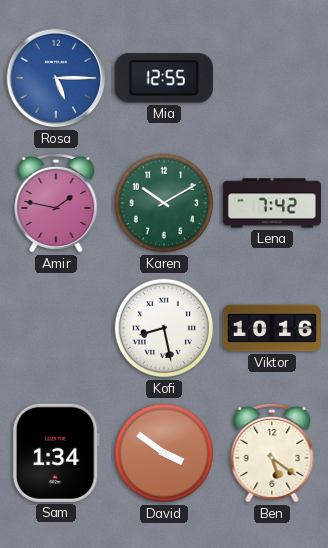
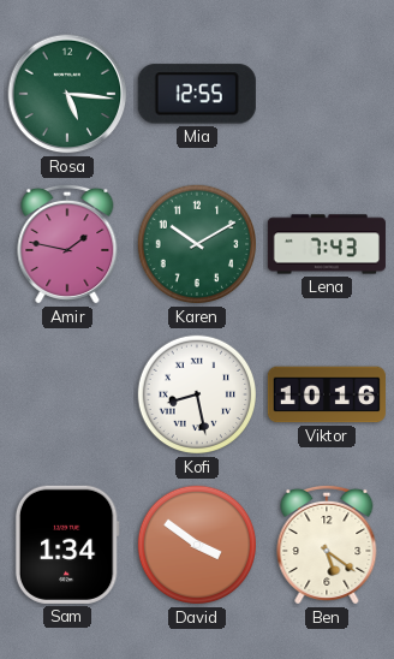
Rosa: 5:15 -> 5:16
Rosa dial: blue -> green
Lena: 7:42 -> 7:43
